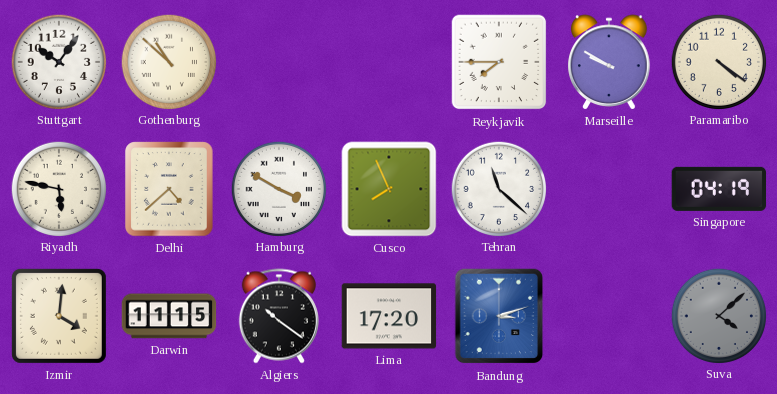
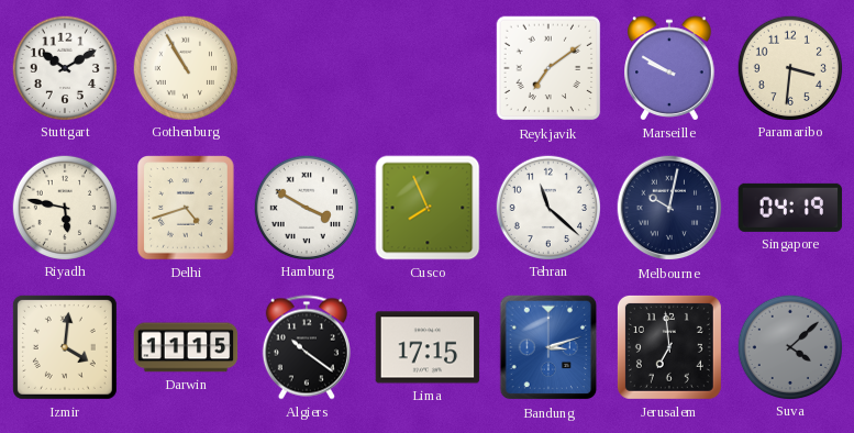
Stuttgart: 10:06 -> 10:10
Gothenburg: 10:52 -> 10:55
Reykjavik: 7:45 -> 7:09
Paramaribo: 4:21 -> 3:31
Delhi: 4:38 -> 4:42
Melbourne: none -> 10:02
Lima: 17:20 -> 17:15
Jerusalem: none -> 6:59
